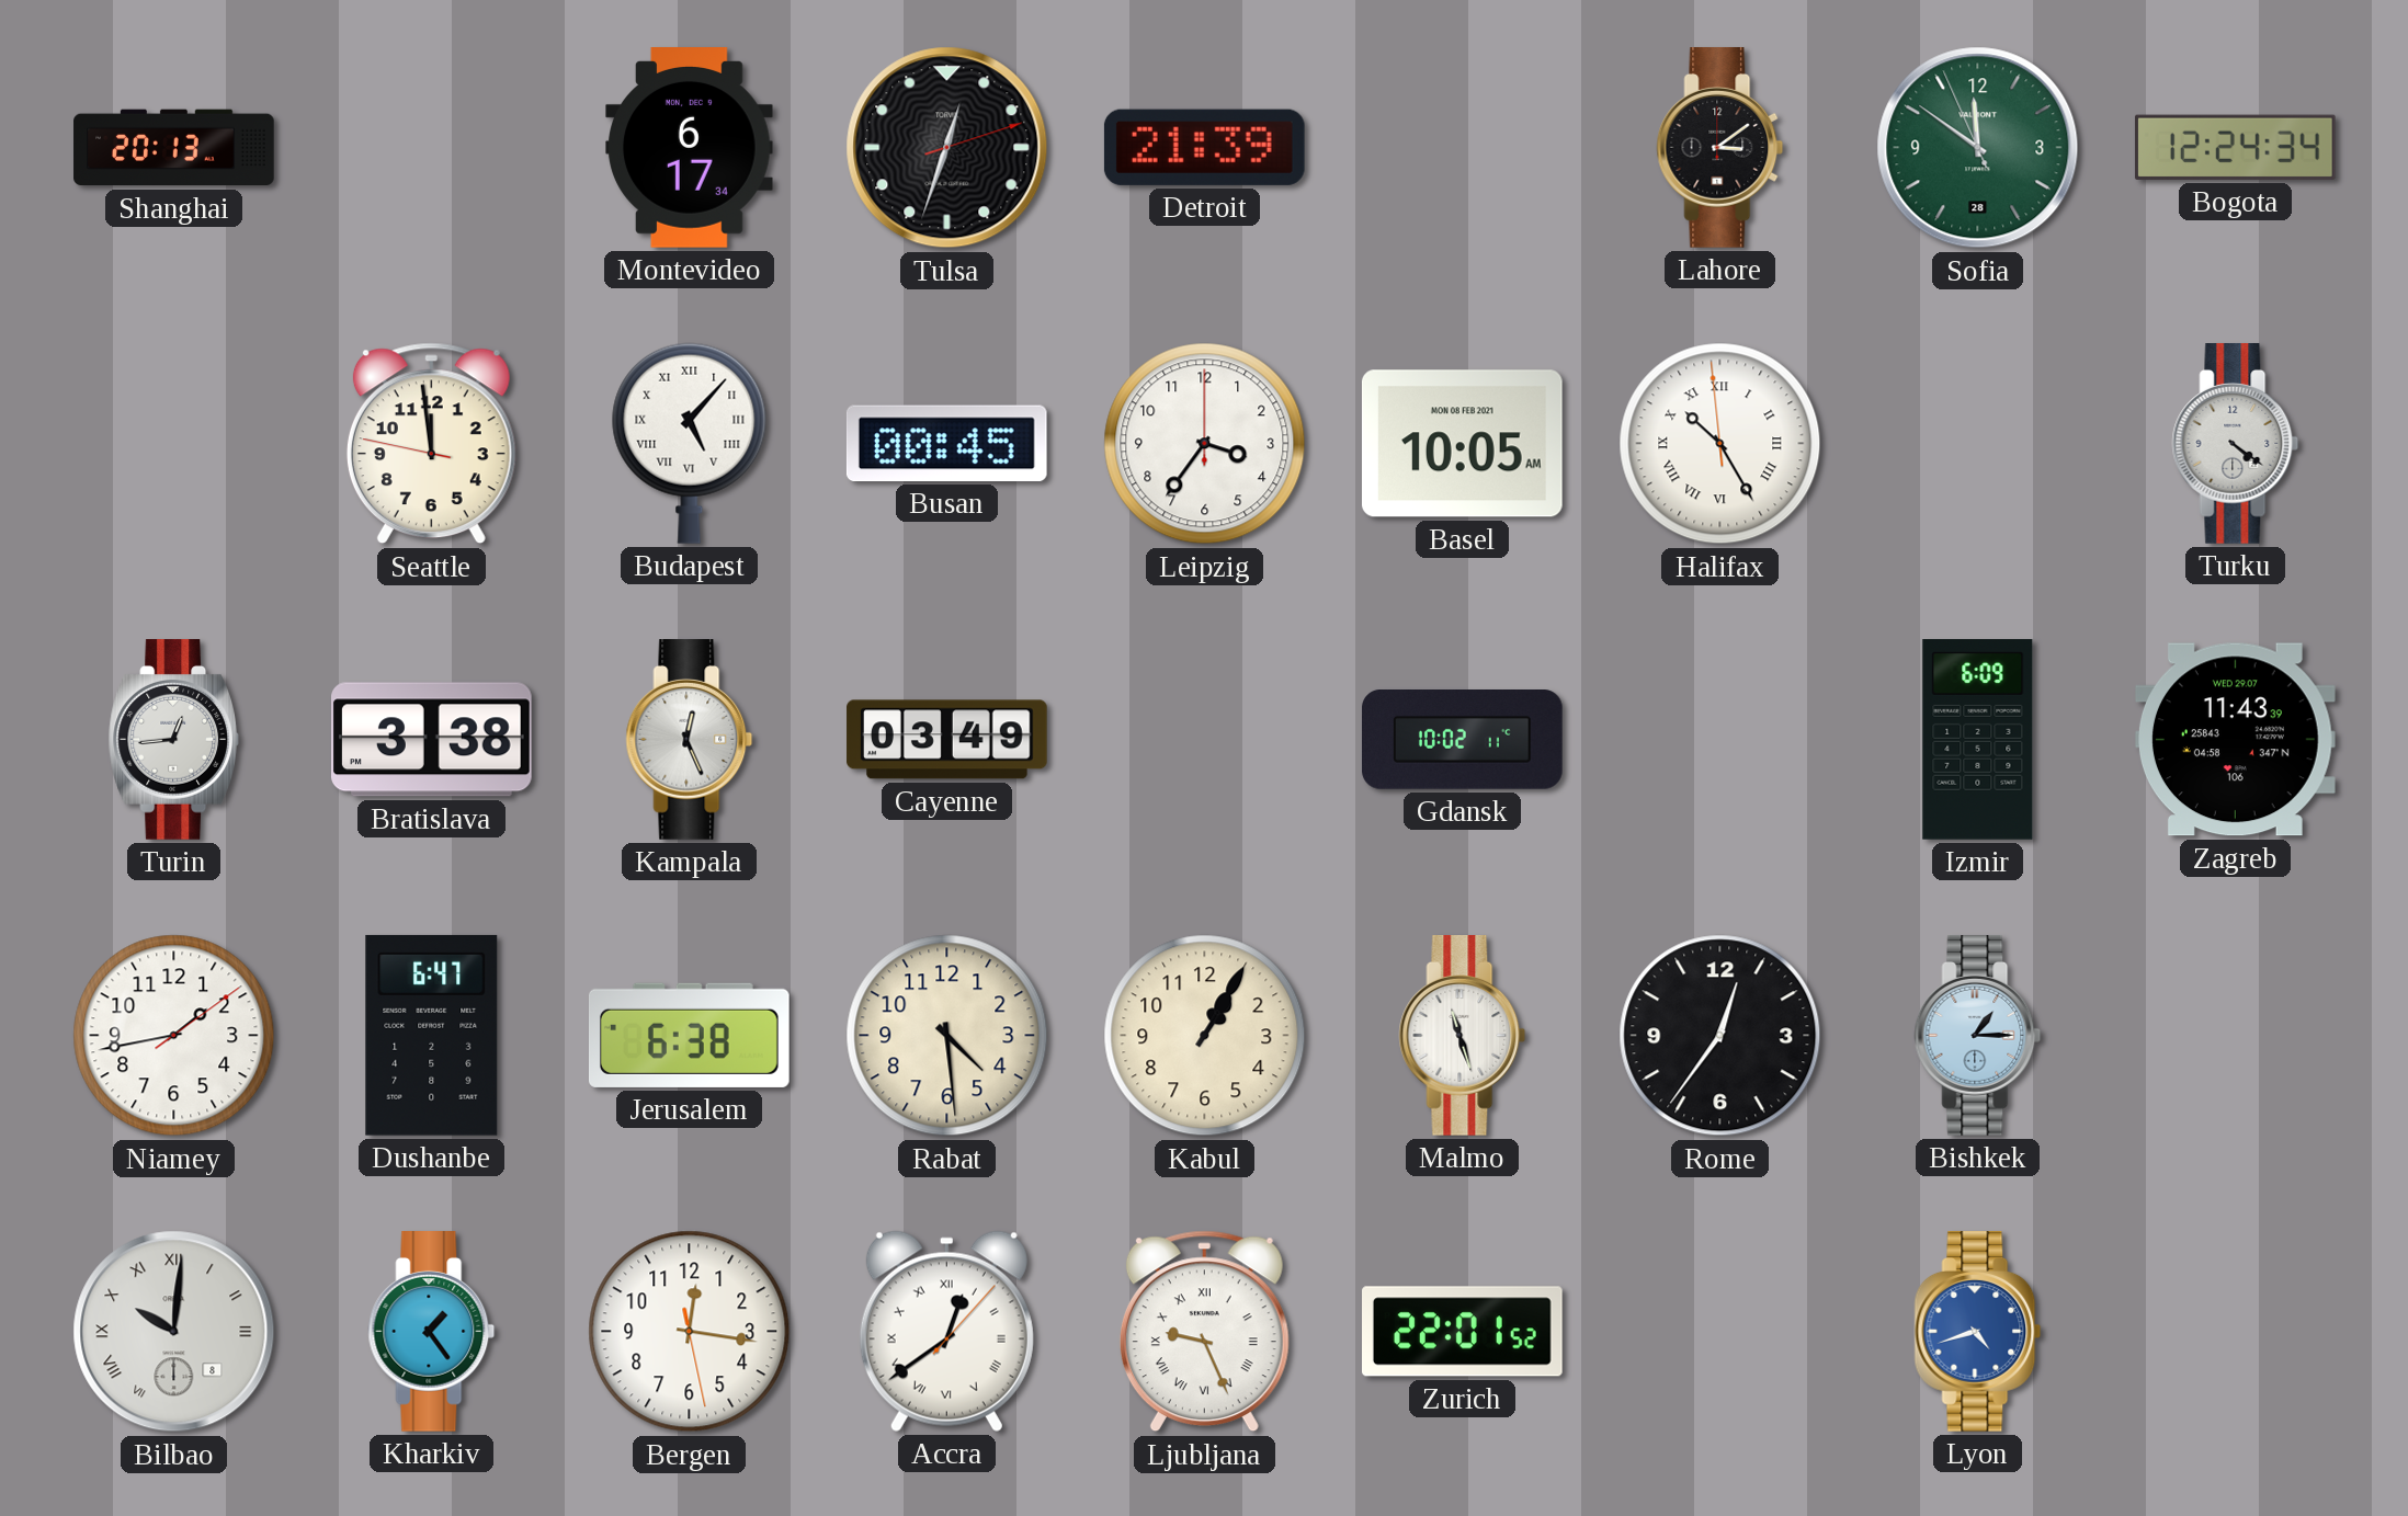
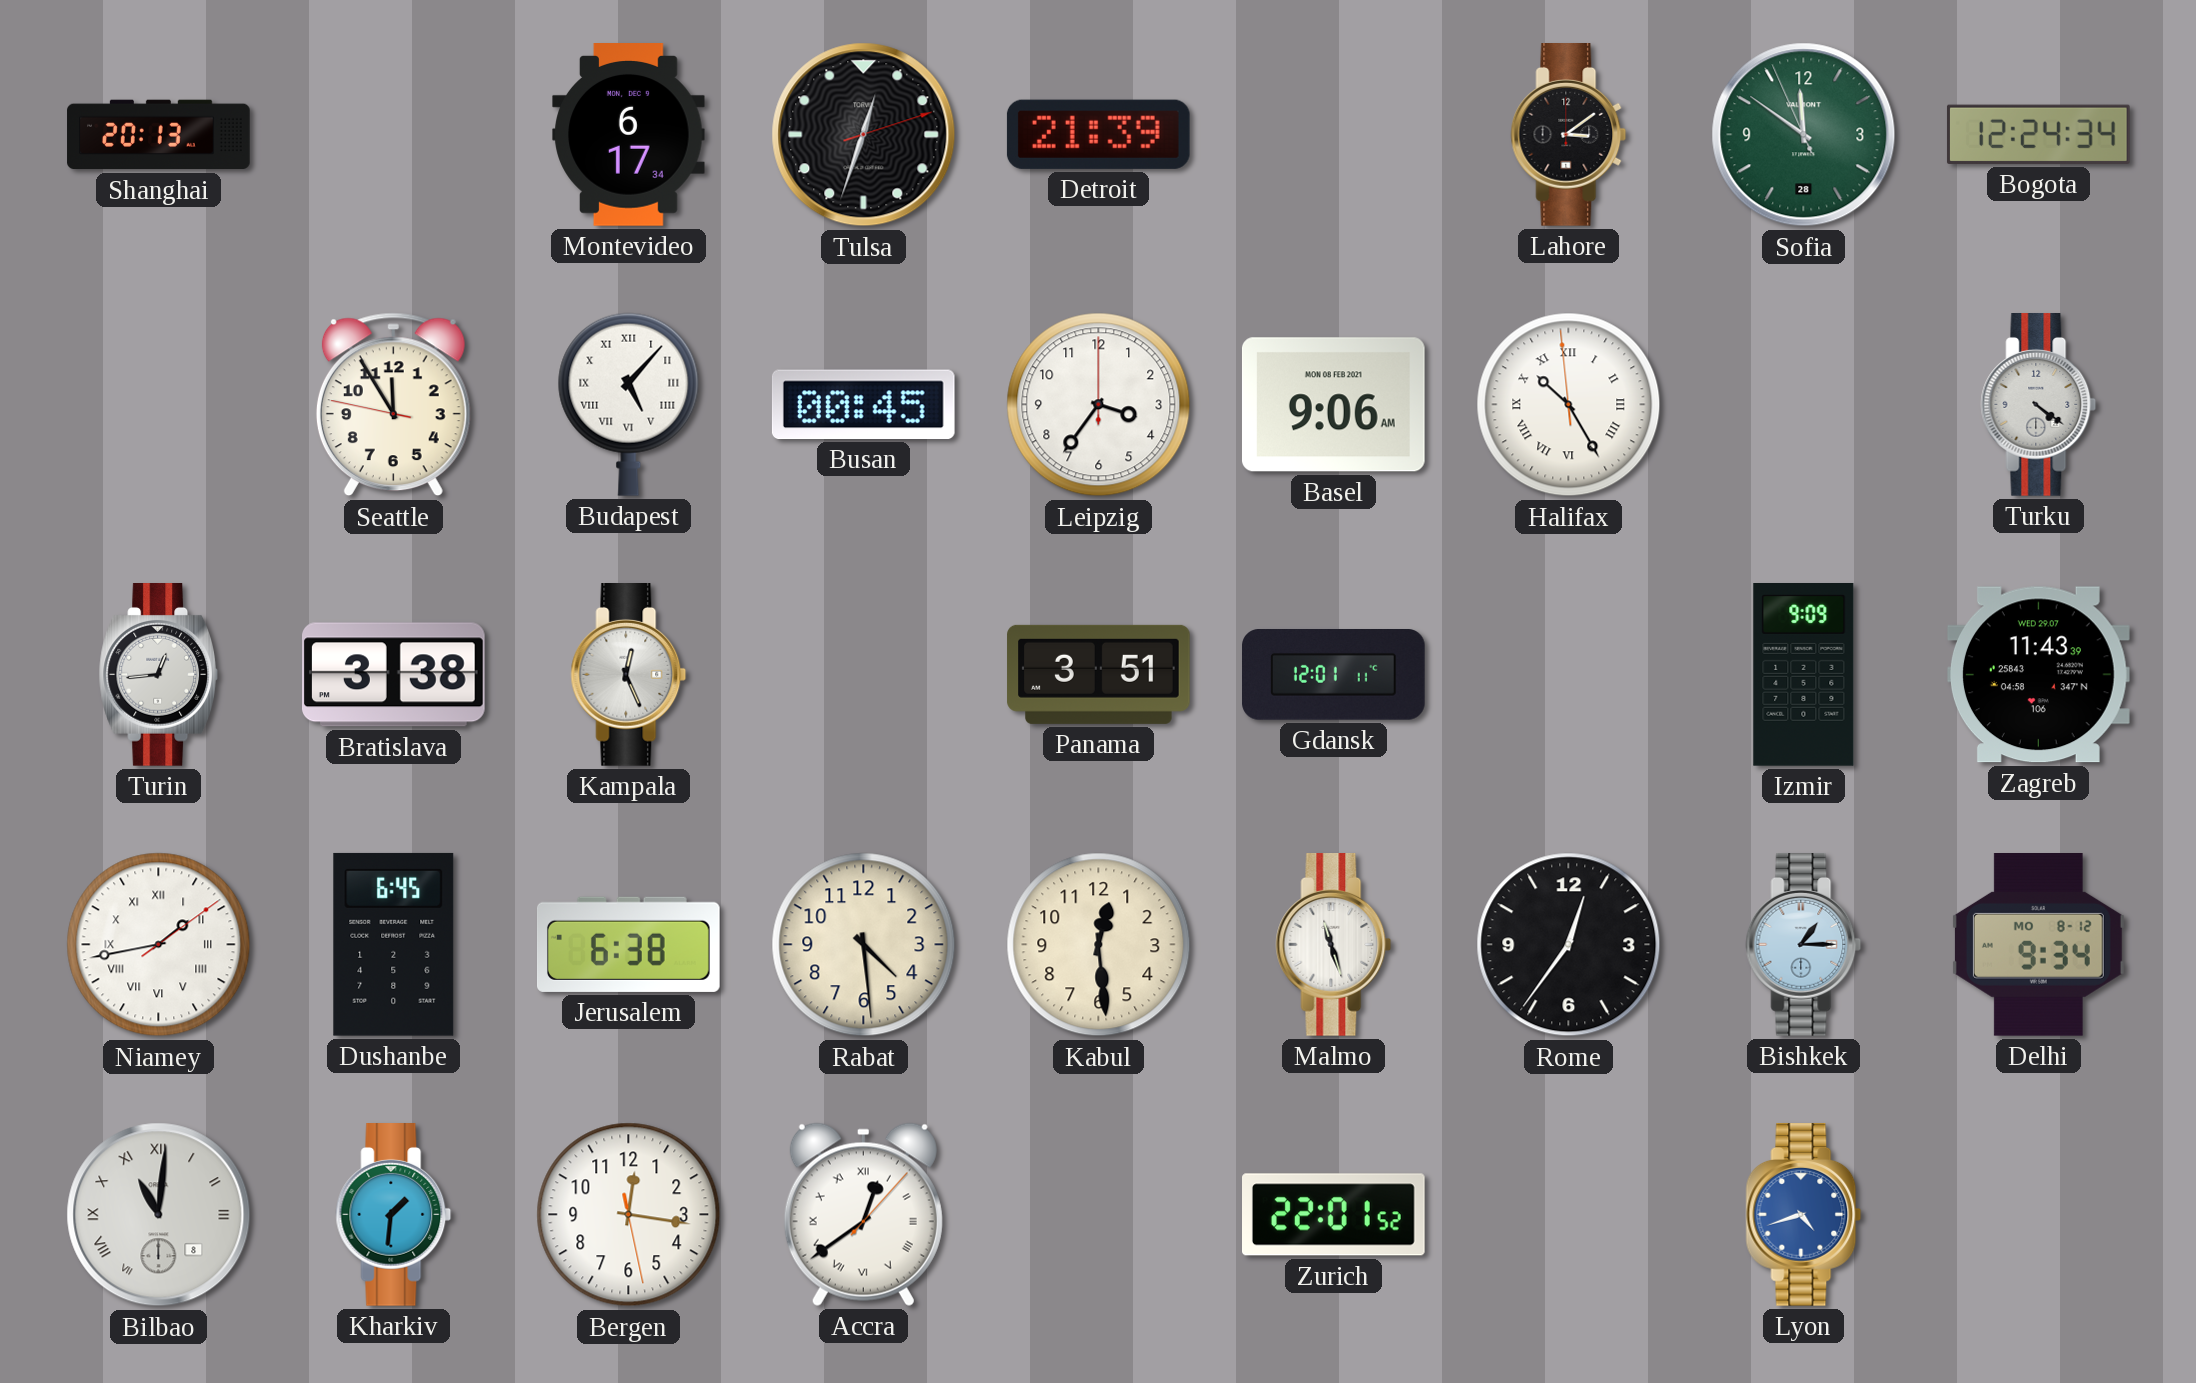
Seattle: 11:58 -> 11:54
Basel: 10:05 -> 9:06
Cayenne: 03:49 -> none
Panama: none -> 3:51
Gdansk: 10:02 -> 12:01
Izmir: 6:09 -> 9:09
Niamey numerals: Arabic -> Roman
Dushanbe: 6:47 -> 6:45
Kabul: 1:05 -> 12:29
Delhi: none -> 9:34
Bilbao: 10:01 -> 11:01
Kharkiv: 1:24 -> 1:31
Ljubljana: 9:26 -> none
